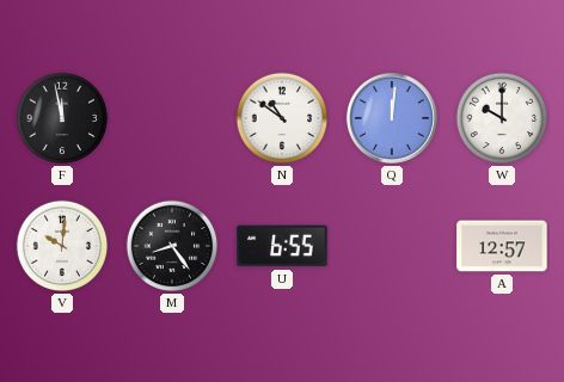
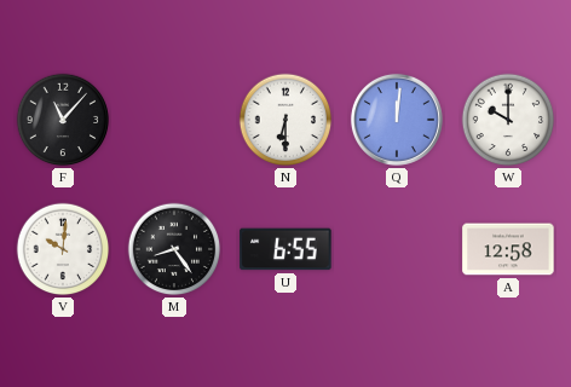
F: 11:58 -> 11:07
N: 10:51 -> 6:30
A: 12:57 -> 12:58
